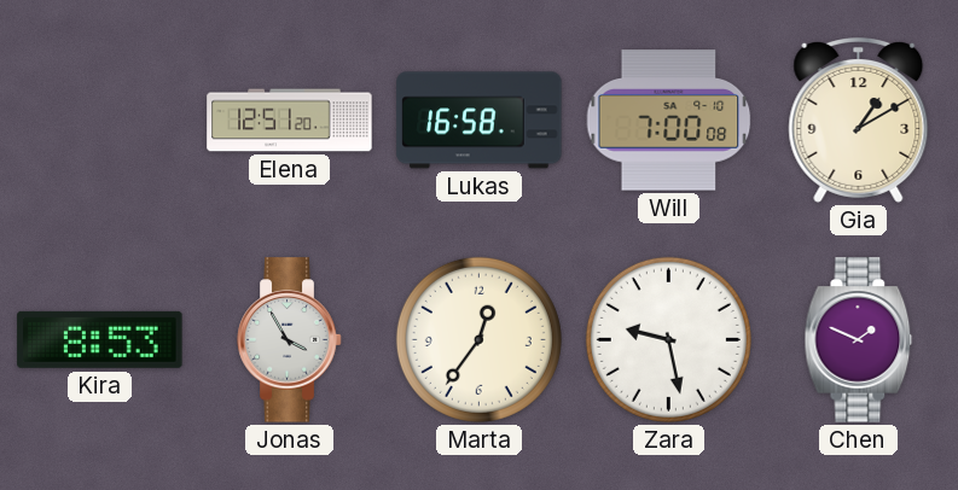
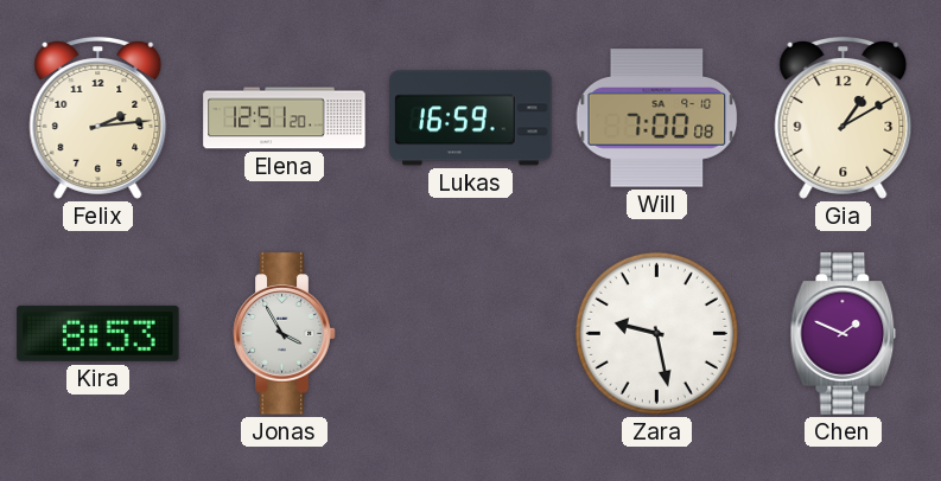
Felix: none -> 2:14
Lukas: 16:58 -> 16:59
Marta: 12:36 -> none
